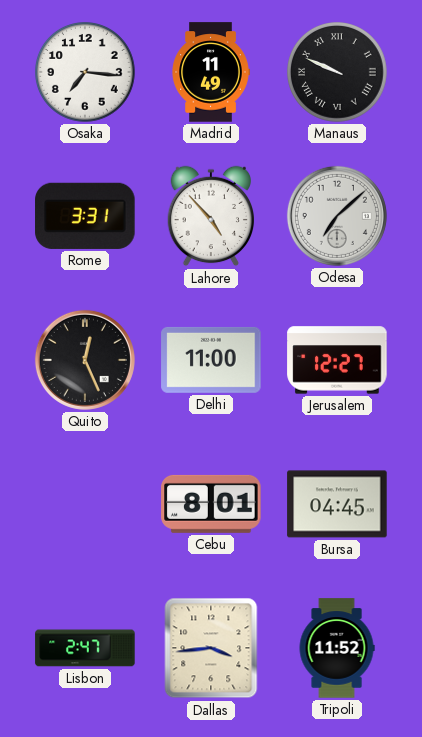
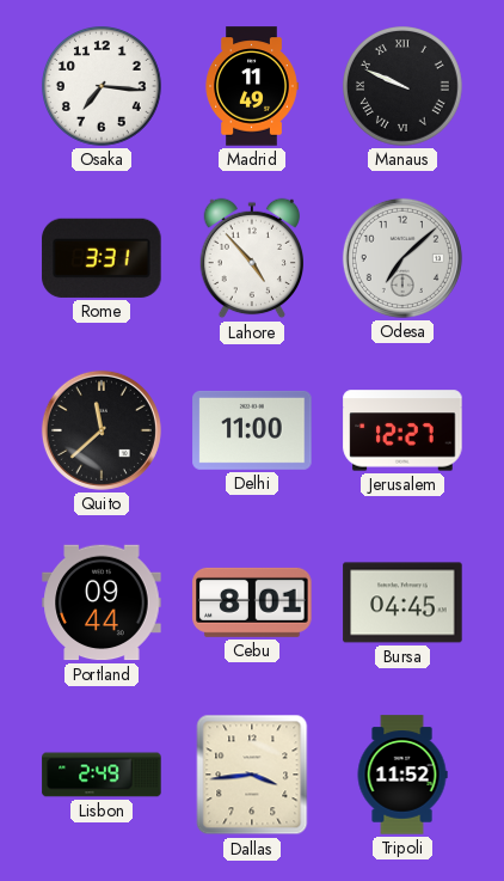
Quito: 12:26 -> 11:38
Portland: none -> 09:44
Lisbon: 2:47 -> 2:49
